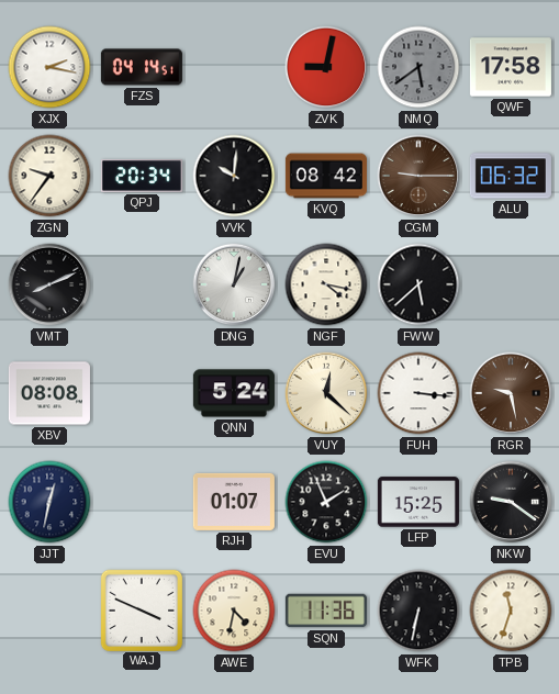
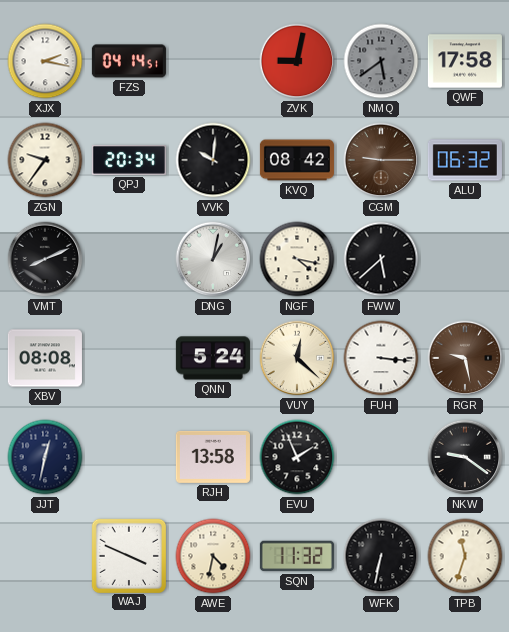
RJH: 01:07 -> 13:58
LFP: 15:25 -> none
SQN: 11:36 -> 11:32
